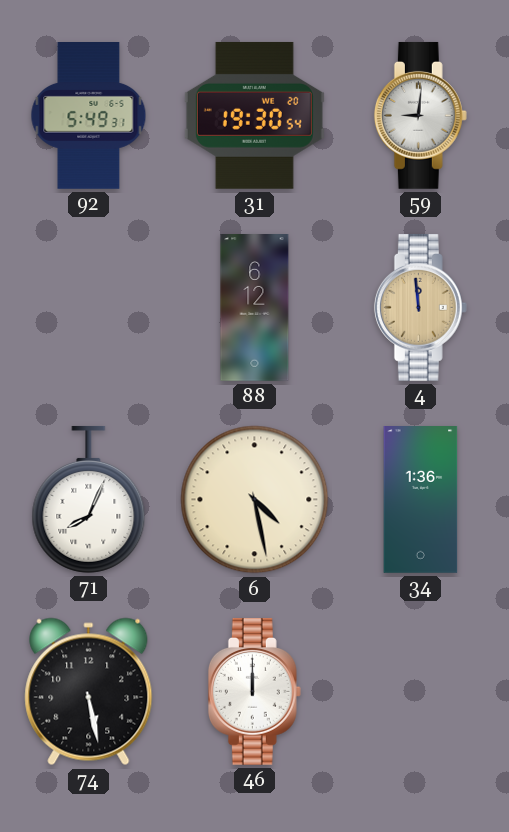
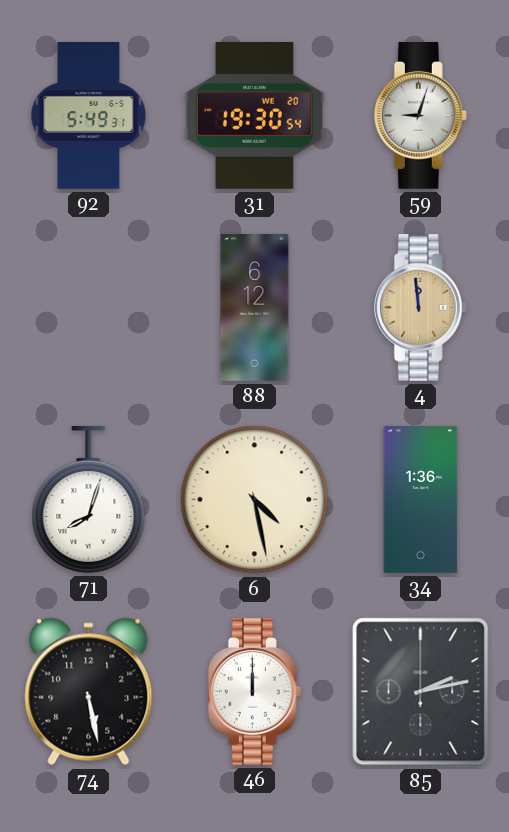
59: 9:01 -> 9:03
71: 8:04 -> 8:03
85: none -> 2:13
